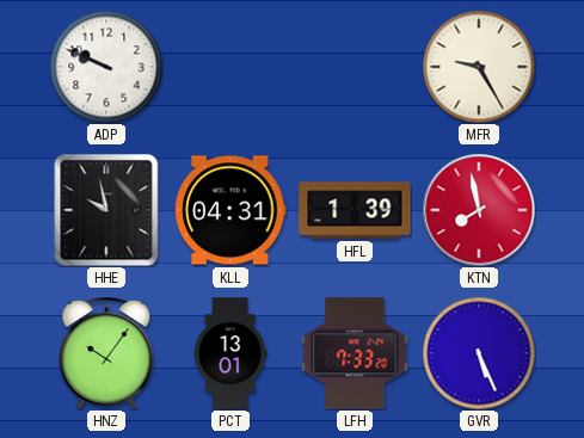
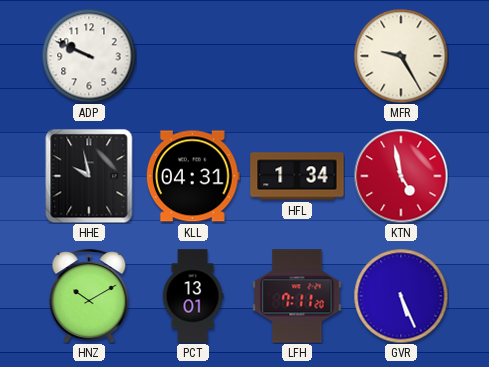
HFL: 1:39 -> 1:34
KTN: 7:58 -> 4:58
HNZ: 10:06 -> 10:10
LFH: 7:33 -> 7:11
